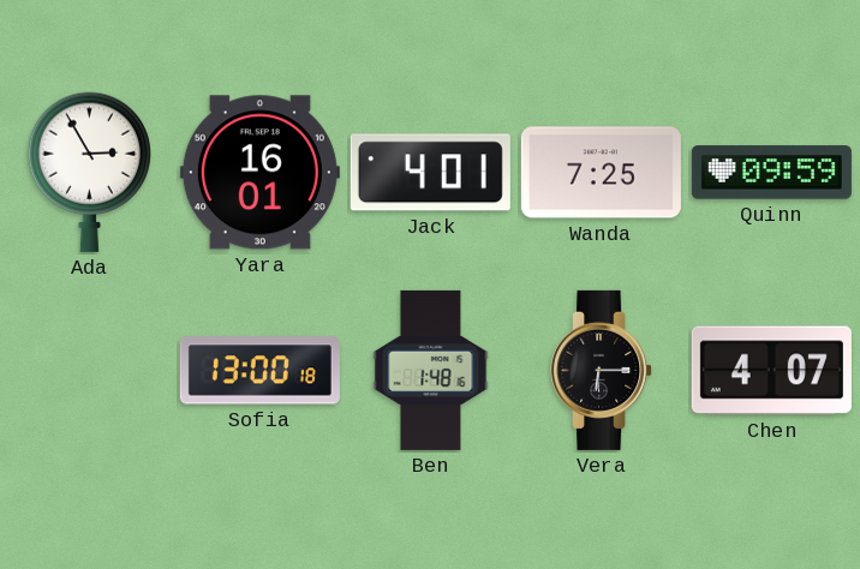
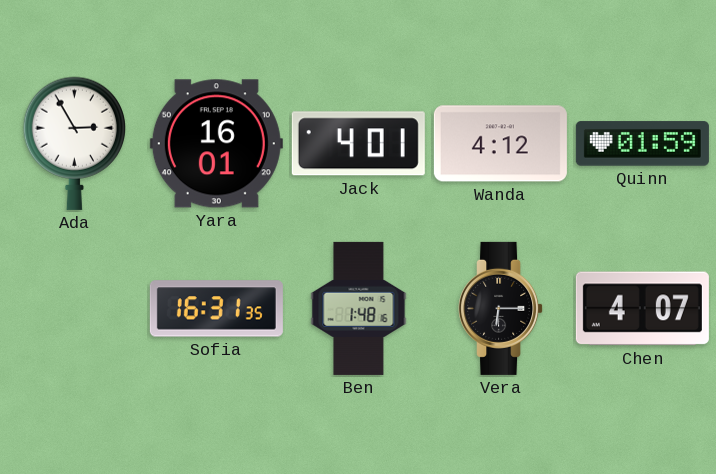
Wanda: 7:25 -> 4:12
Quinn: 09:59 -> 01:59
Sofia: 13:00 -> 16:31
